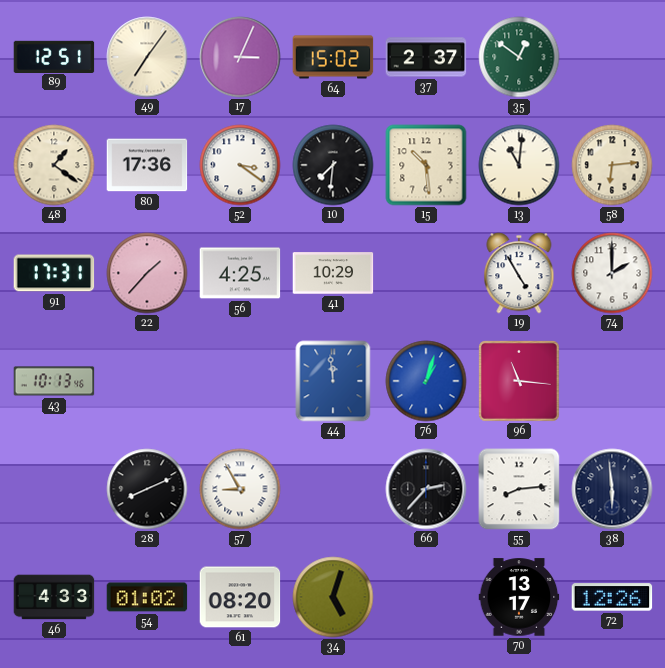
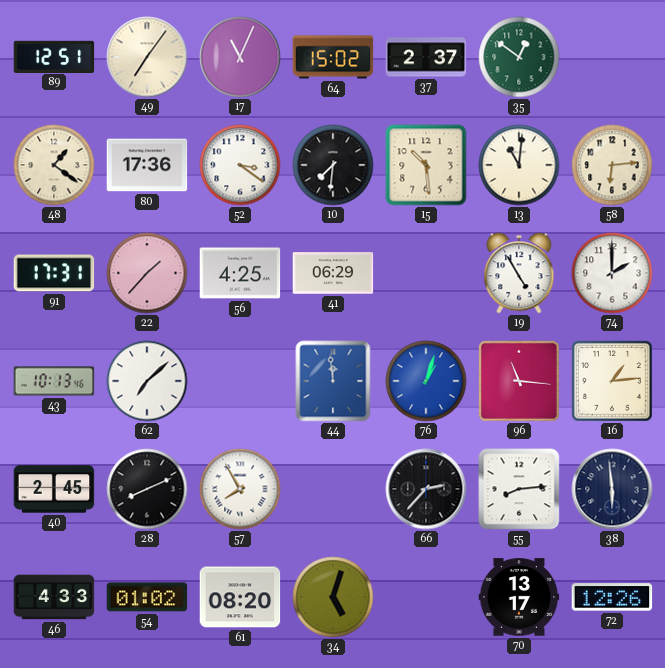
17: 3:04 -> 11:04
41: 10:29 -> 06:29
62: none -> 7:08
16: none -> 1:14
40: none -> 2:45
57: 8:55 -> 7:55
